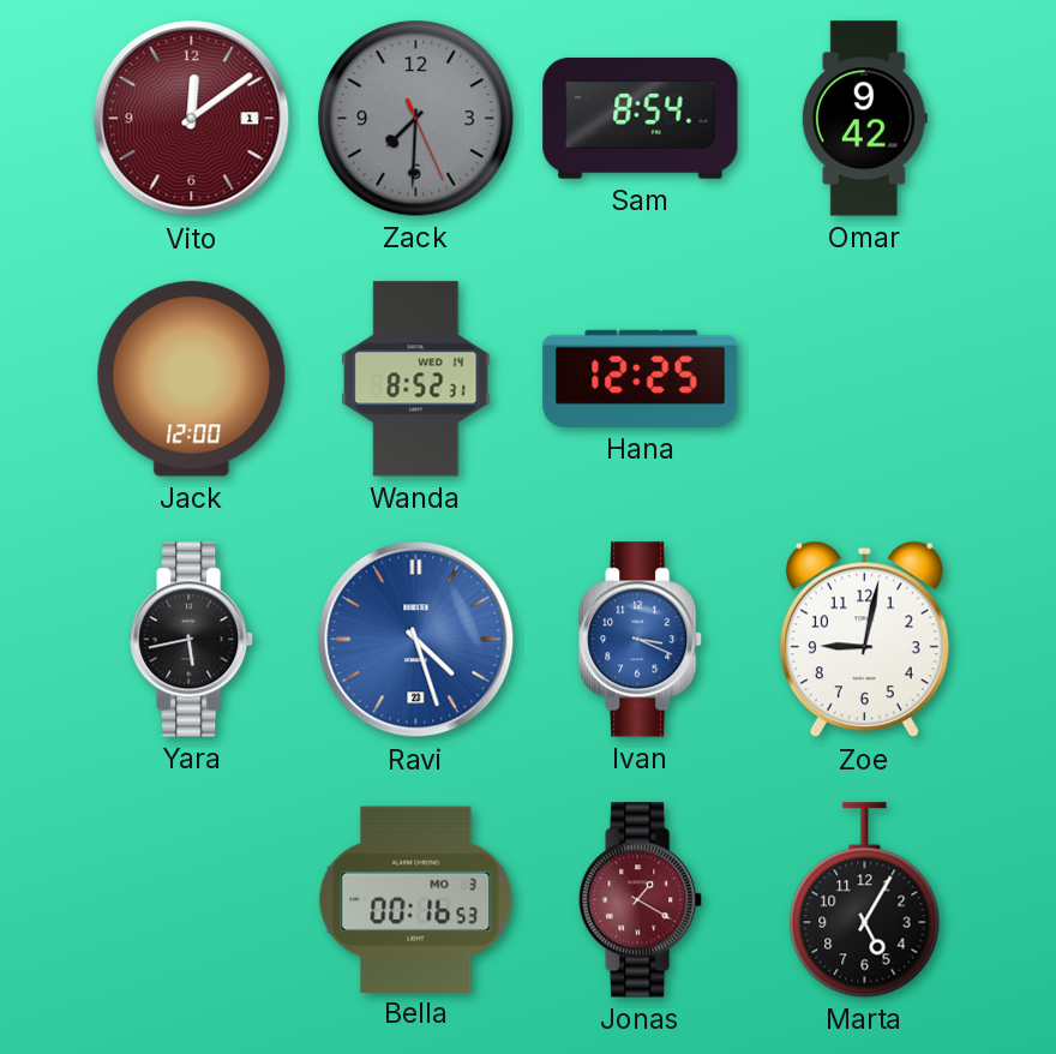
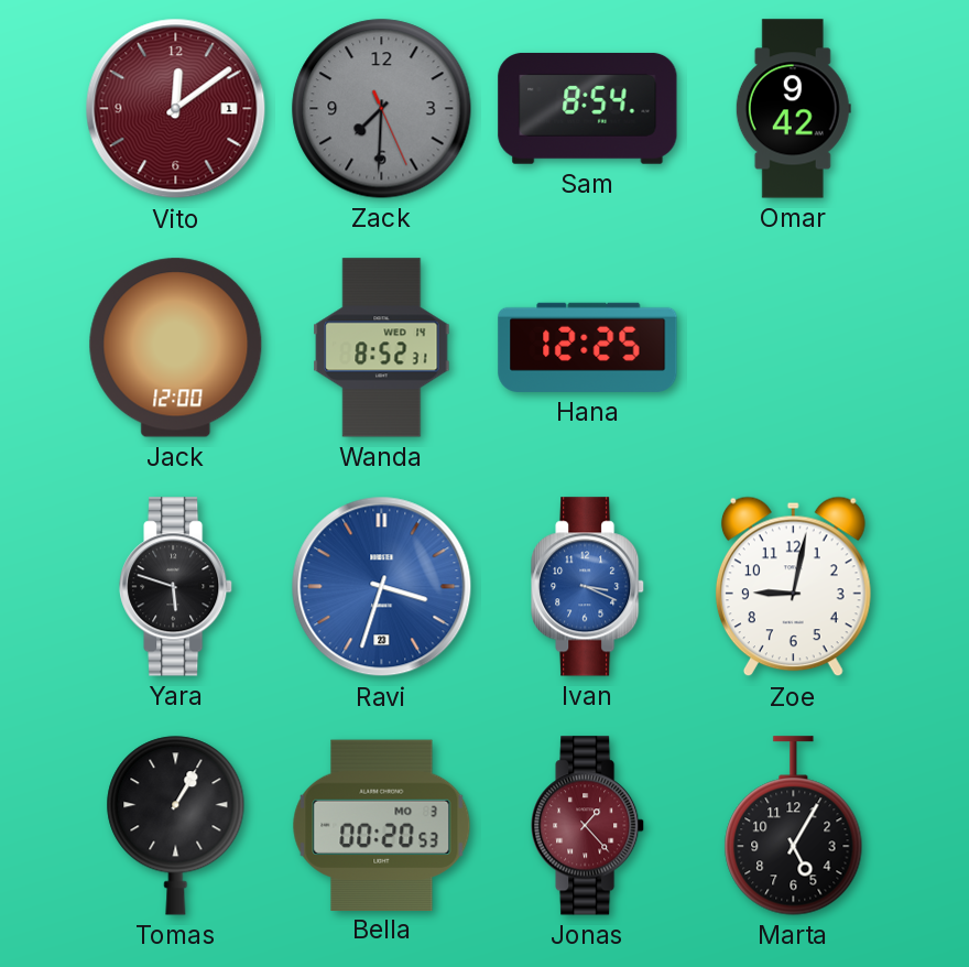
Yara: 5:43 -> 5:48
Ravi: 4:27 -> 3:33
Tomas: none -> 1:05
Bella: 00:16 -> 00:20
Jonas: 1:20 -> 1:23
